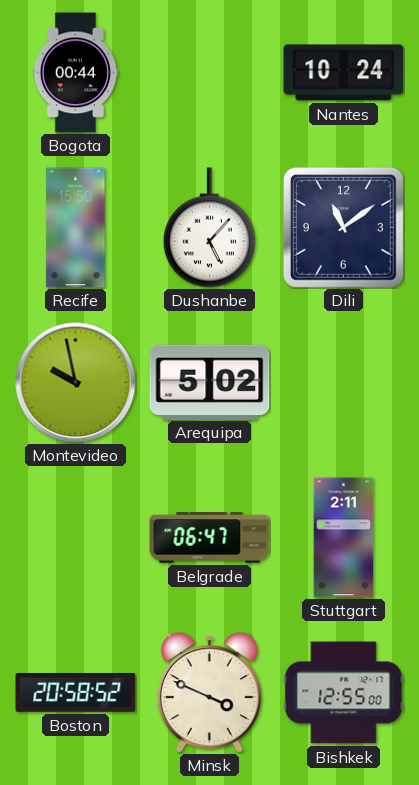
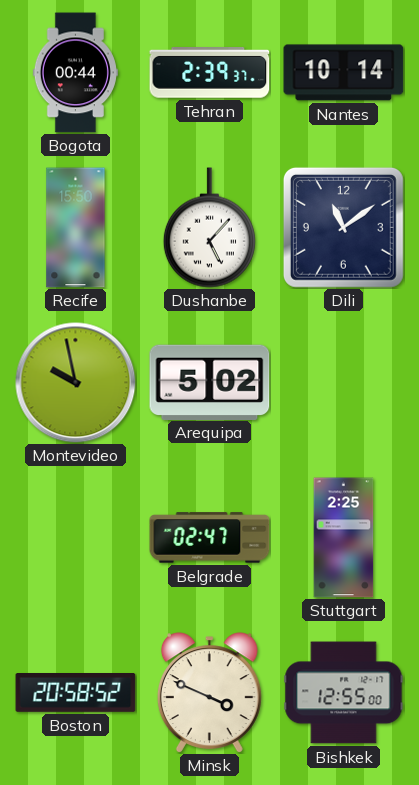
Tehran: none -> 2:39
Nantes: 10:24 -> 10:14
Belgrade: 06:47 -> 02:47
Stuttgart: 2:11 -> 2:25
